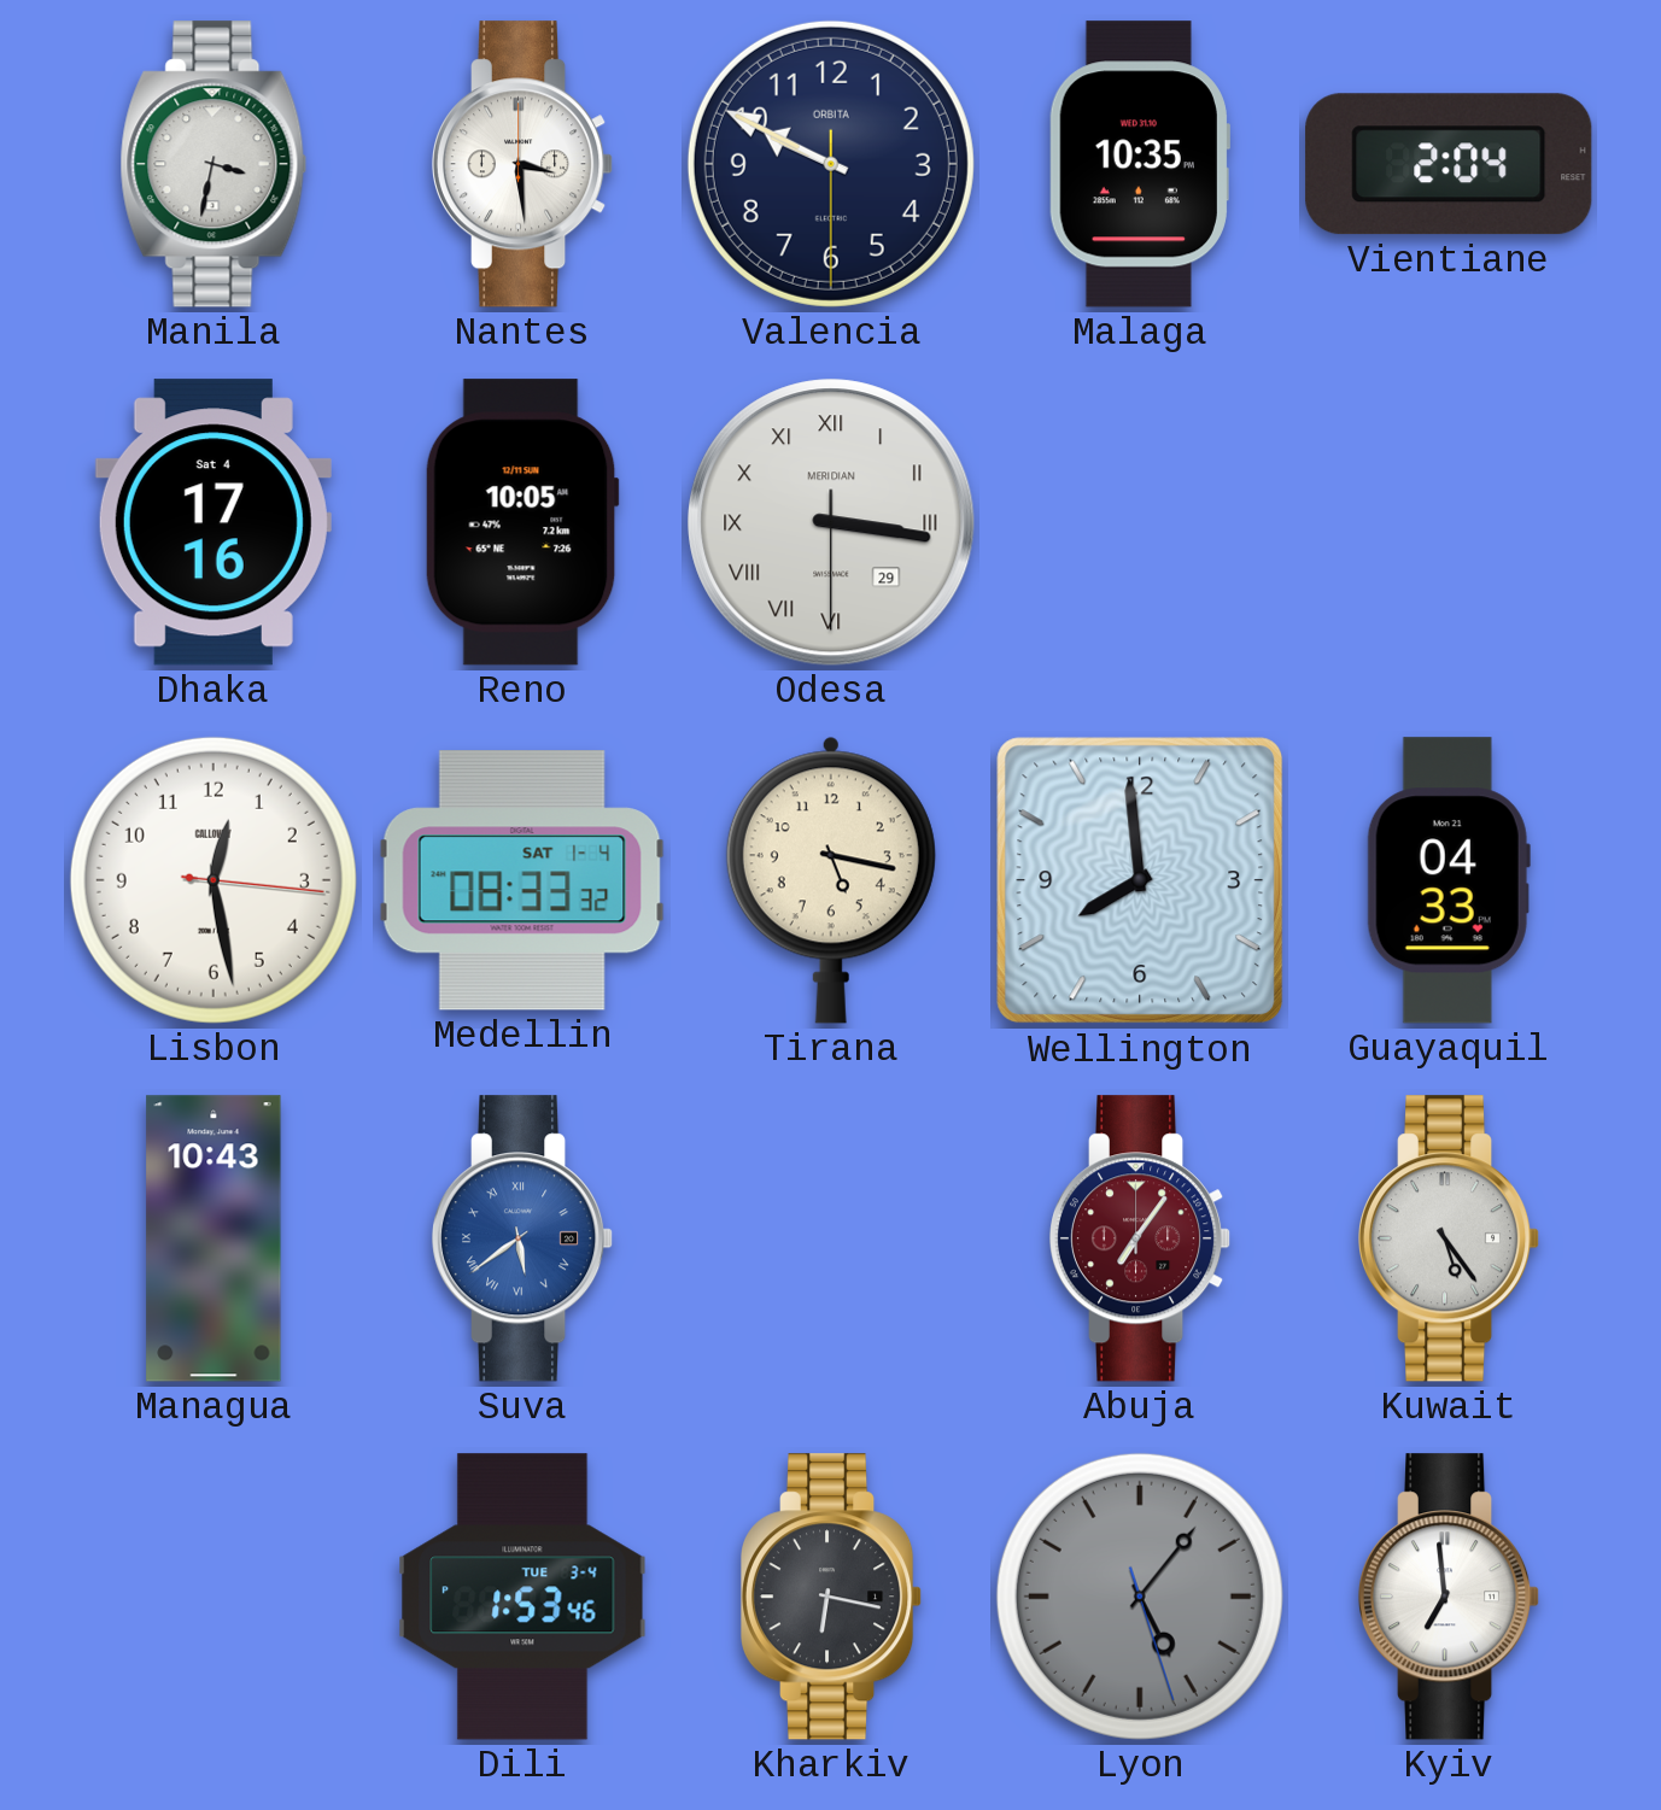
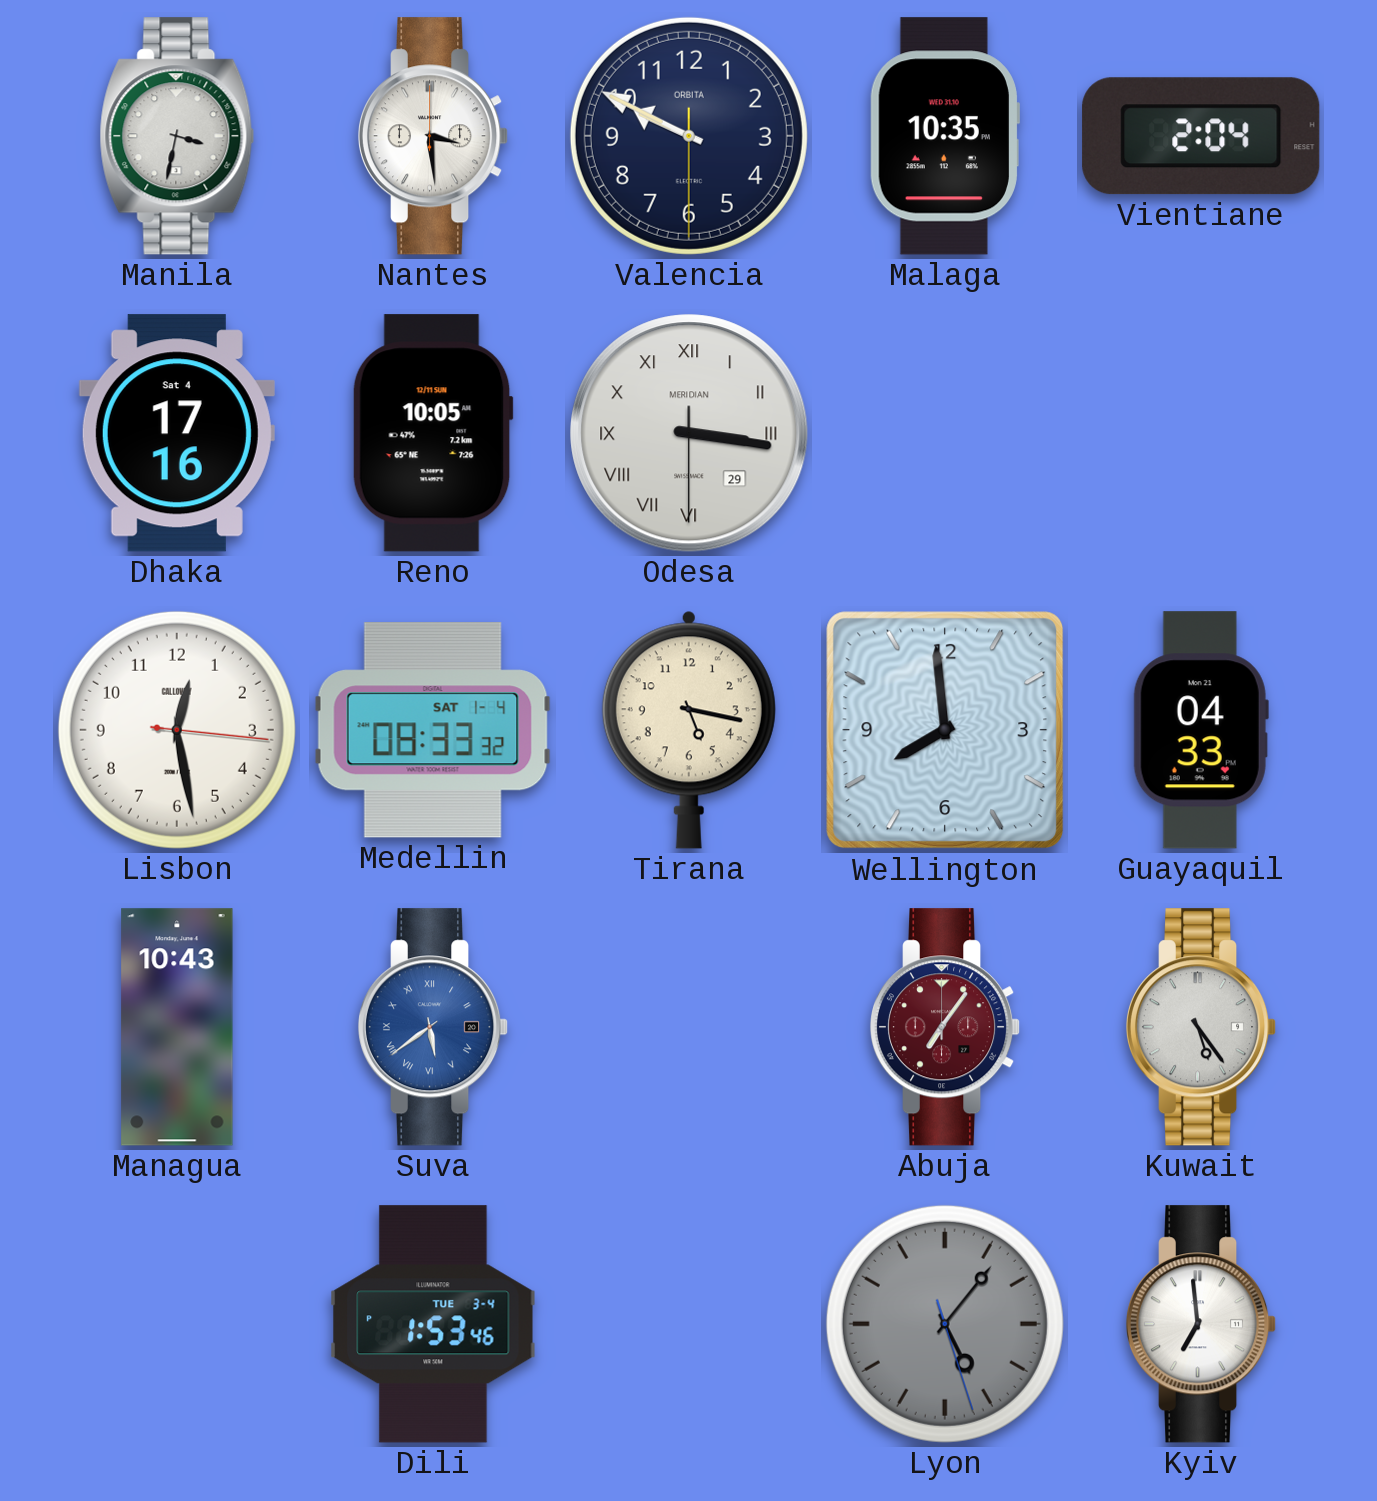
Kharkiv: 6:17 -> none
